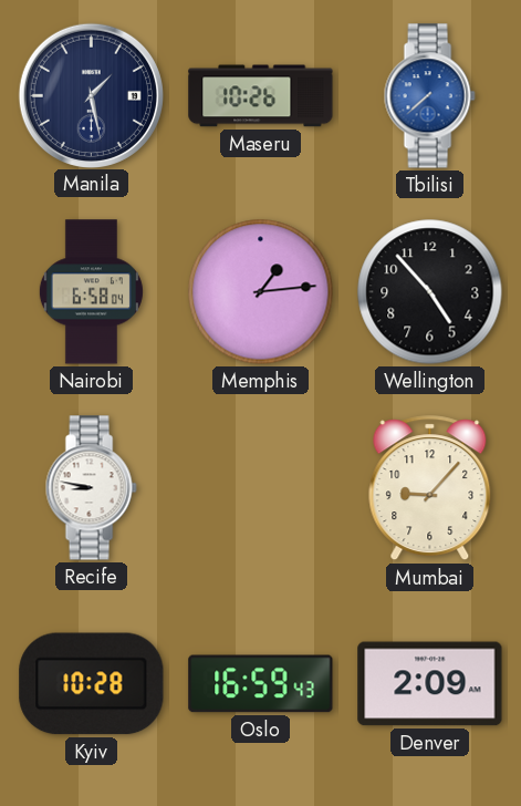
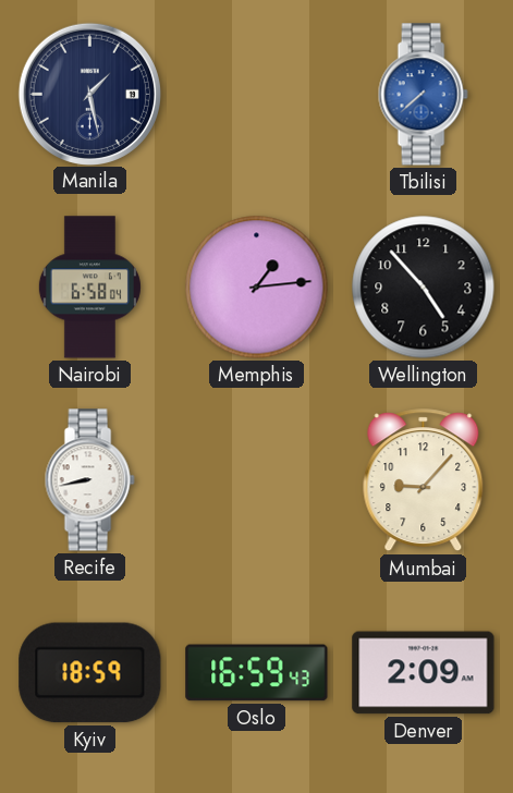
Maseru: 10:26 -> none
Recife: 8:47 -> 8:43
Kyiv: 10:28 -> 18:59
